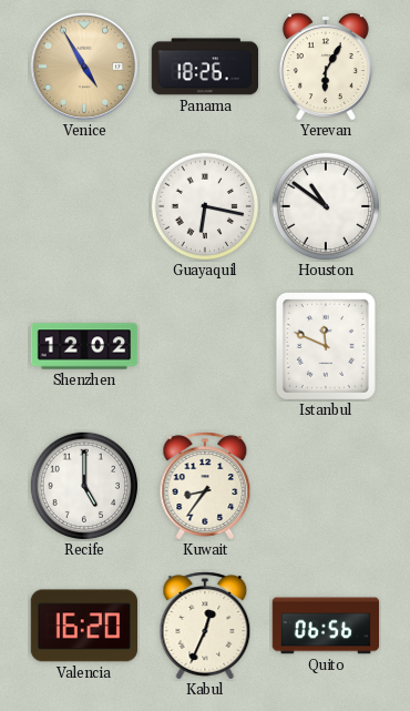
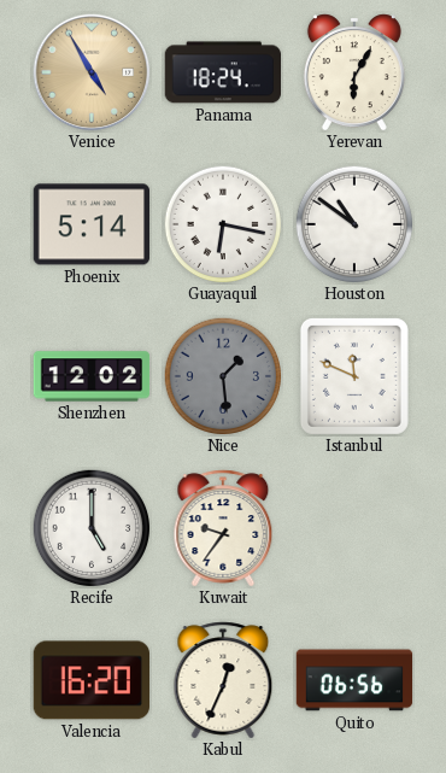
Panama: 18:26 -> 18:24
Phoenix: none -> 5:14
Nice: none -> 1:29
Kuwait: 8:36 -> 9:36
